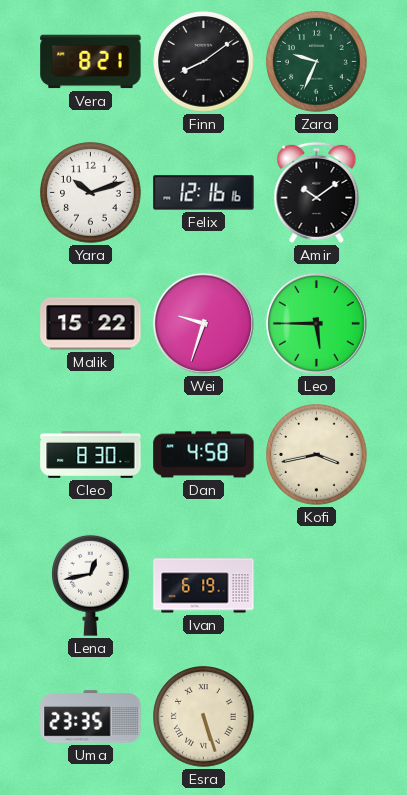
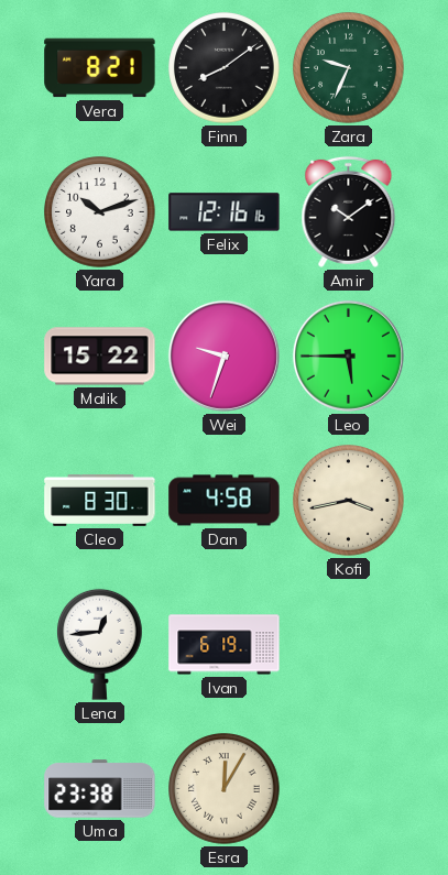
Lena: 12:43 -> 12:44
Uma: 23:35 -> 23:38
Esra: 5:27 -> 12:05
